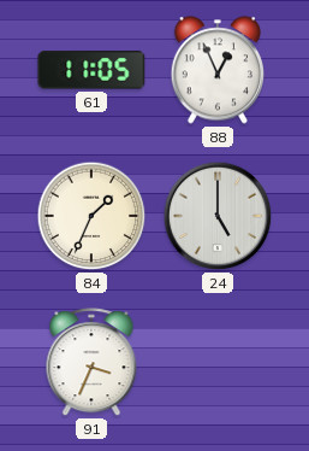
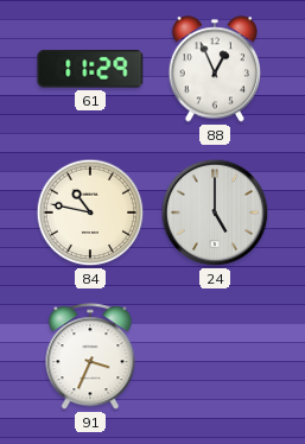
61: 11:05 -> 11:29
84: 1:34 -> 10:47
